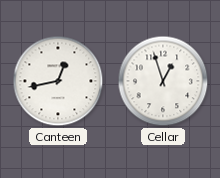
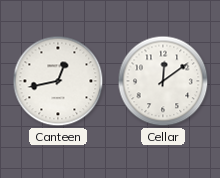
Cellar: 12:57 -> 12:09
